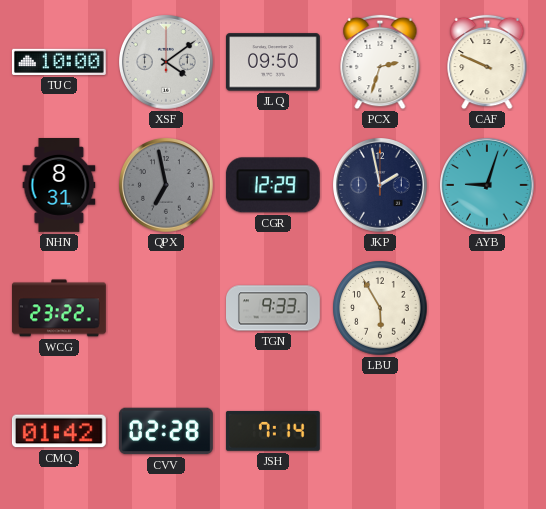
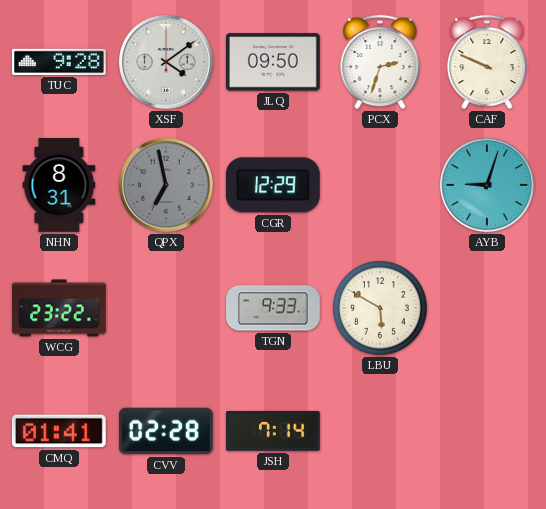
TUC: 10:00 -> 9:28
JKP: 1:58 -> none
LBU: 5:55 -> 5:50
CMQ: 01:42 -> 01:41
